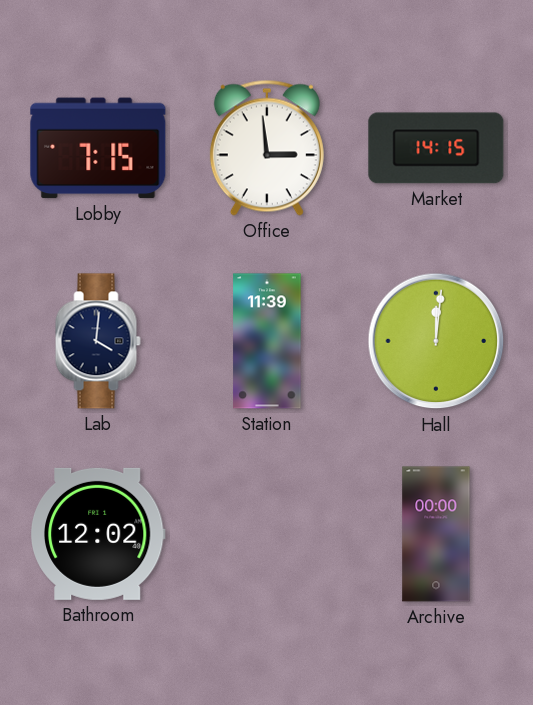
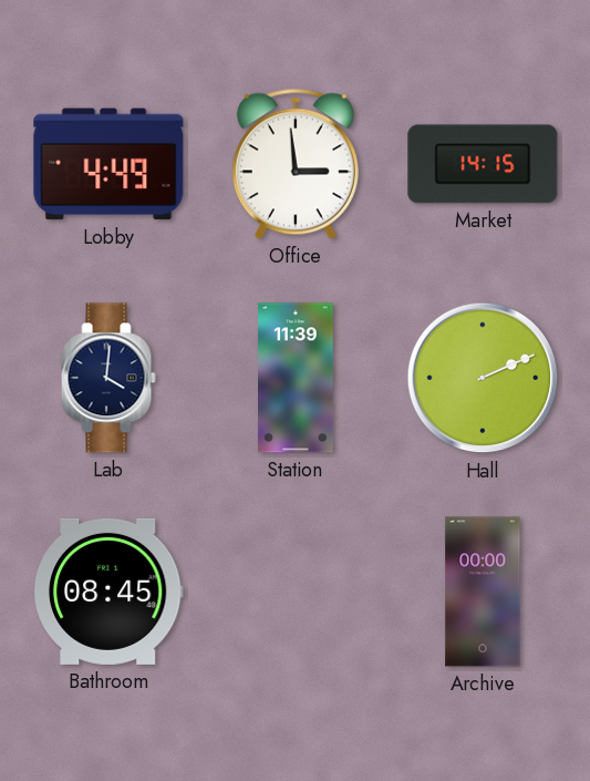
Lobby: 7:15 -> 4:49
Hall: 12:01 -> 2:11
Bathroom: 12:02 -> 08:45
